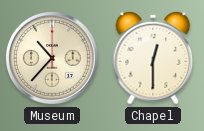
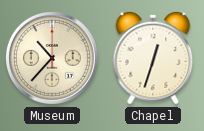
Chapel: 12:30 -> 12:33
